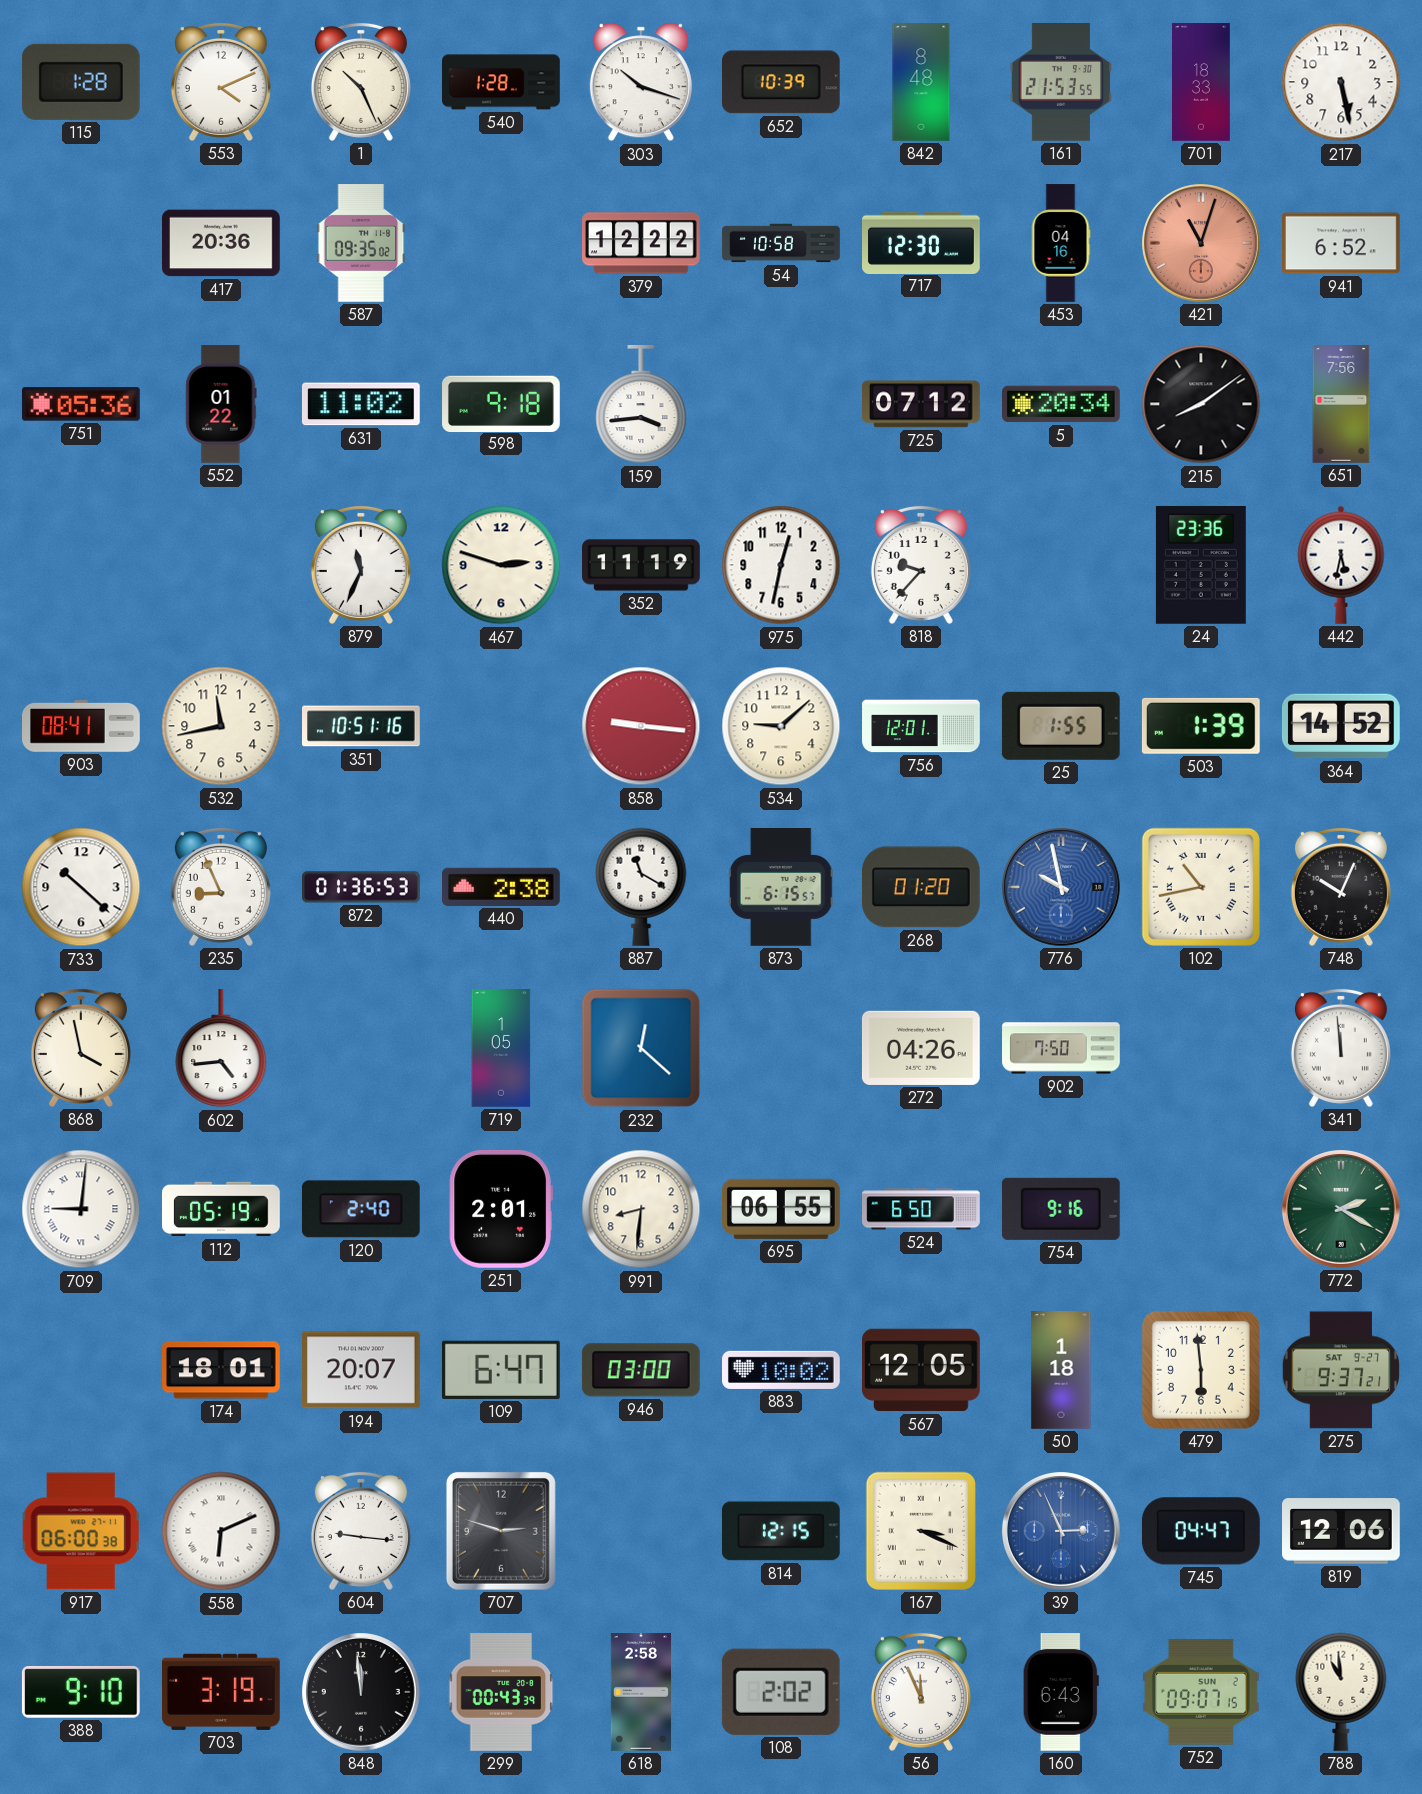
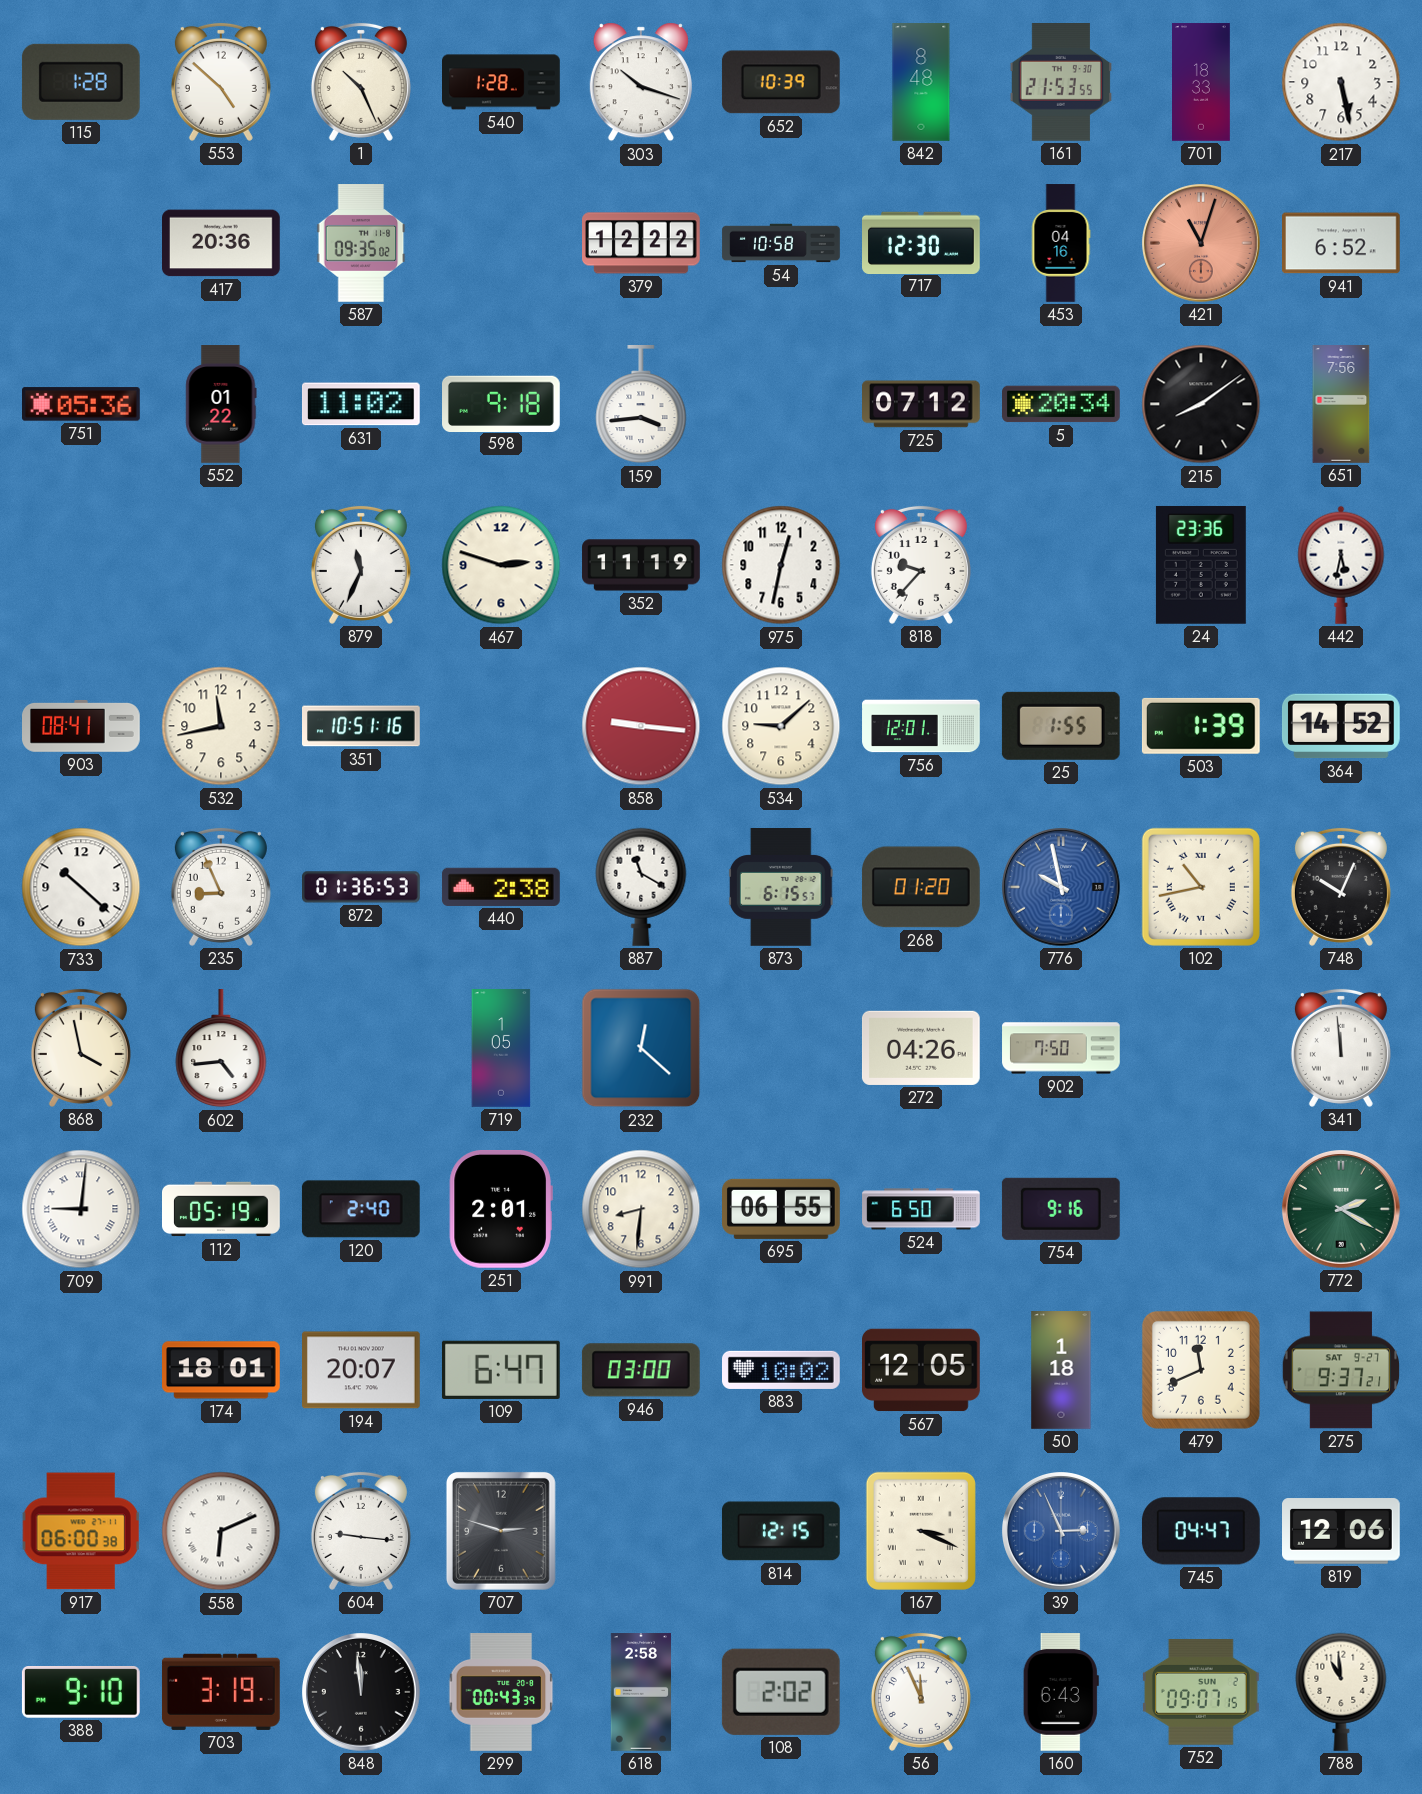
553: 4:11 -> 4:52
479: 5:59 -> 11:41
